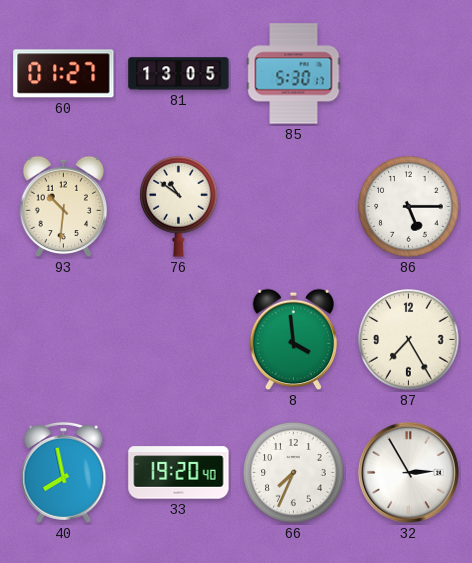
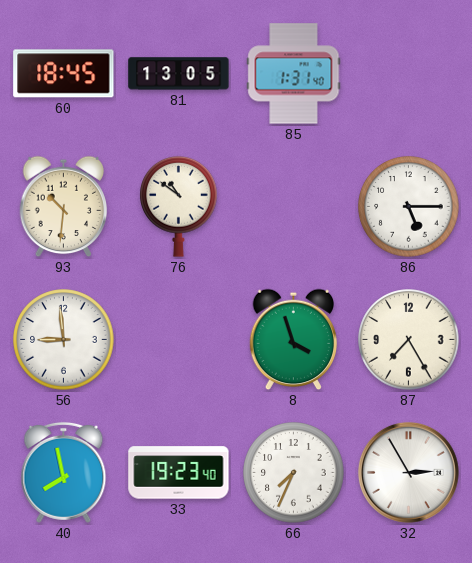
60: 01:27 -> 18:45
85: 5:30 -> 1:31
56: none -> 8:59
8: 3:59 -> 3:57
33: 19:20 -> 19:23
